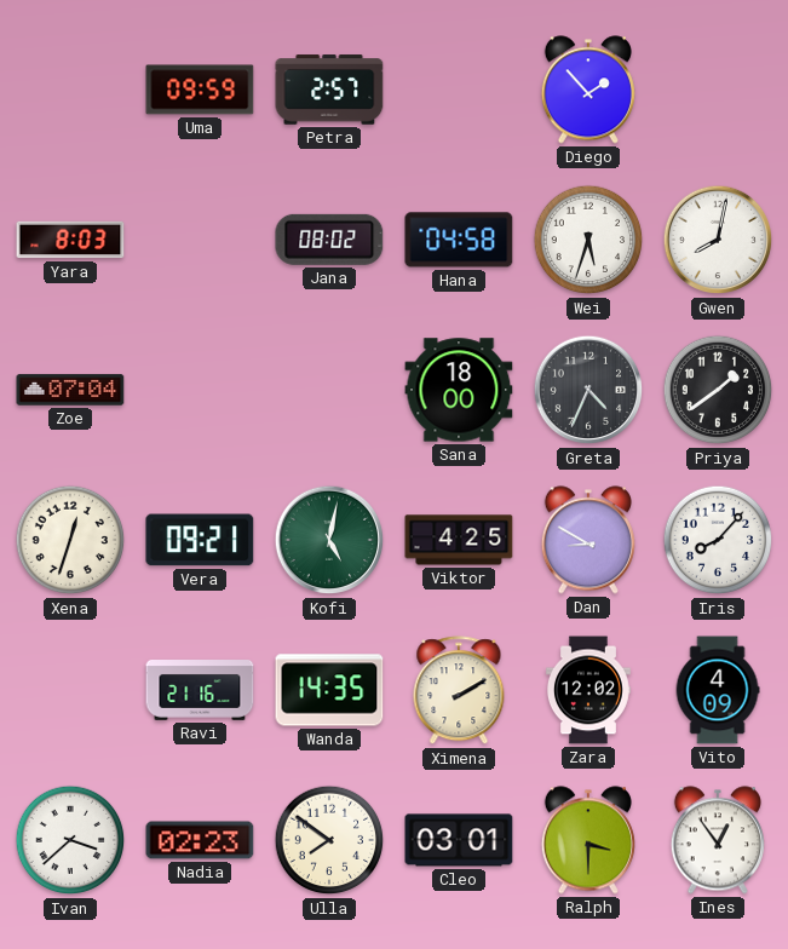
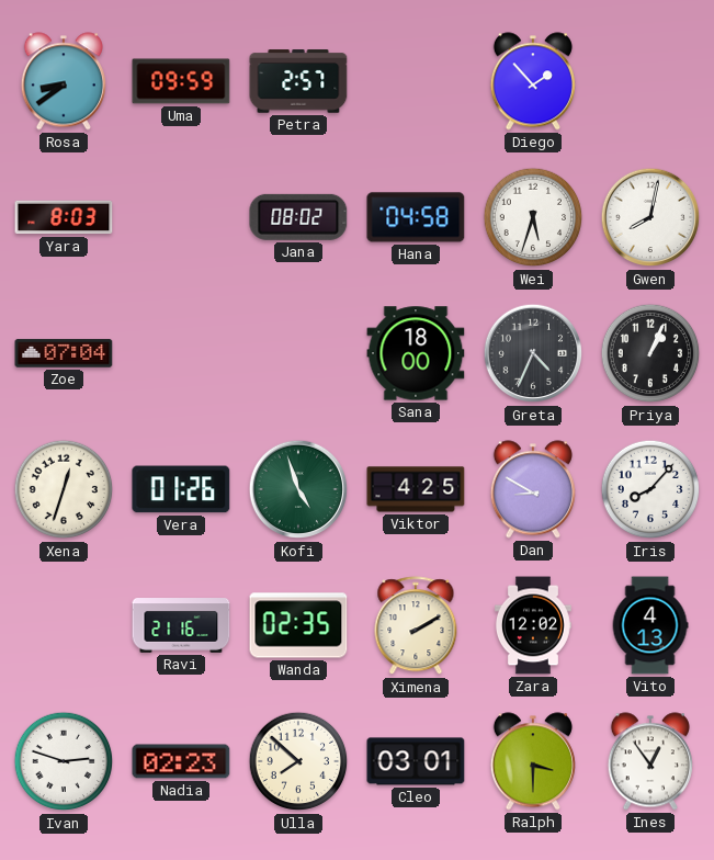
Rosa: none -> 8:39
Priya: 1:39 -> 1:04
Vera: 09:21 -> 01:26
Kofi: 5:02 -> 4:57
Wanda: 14:35 -> 02:35
Vito: 4:09 -> 4:13
Ivan: 3:38 -> 2:48
Ulla: 7:51 -> 7:52
